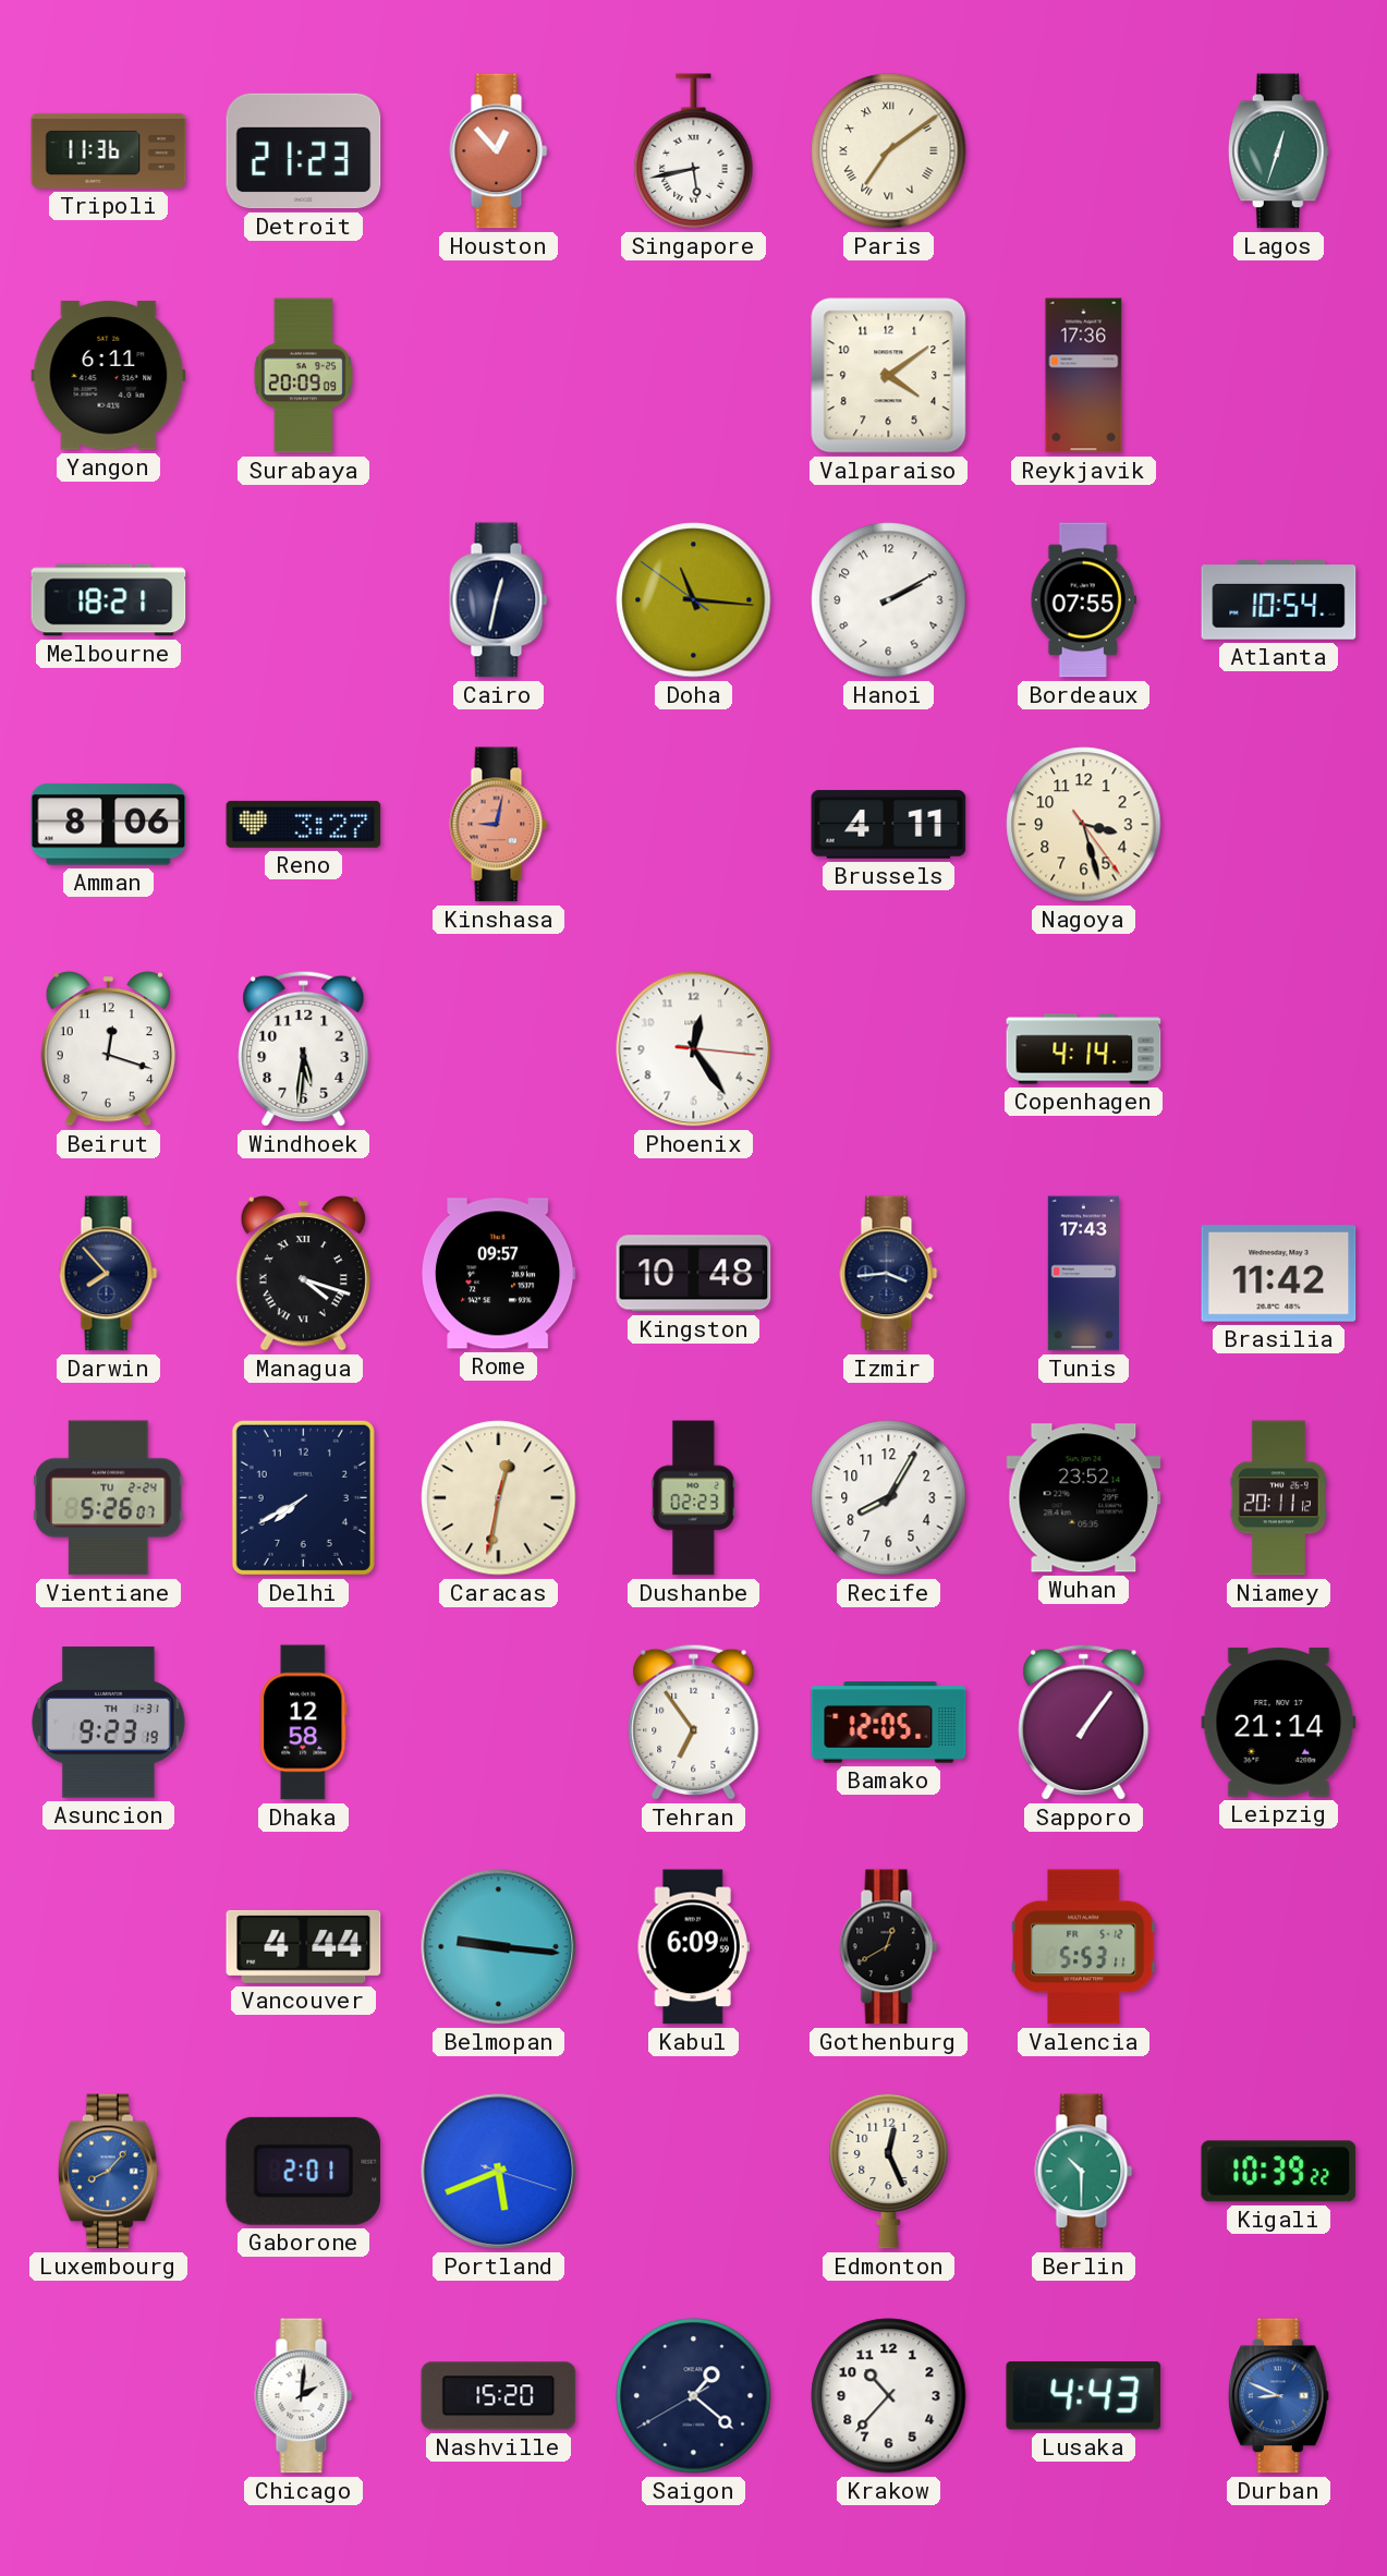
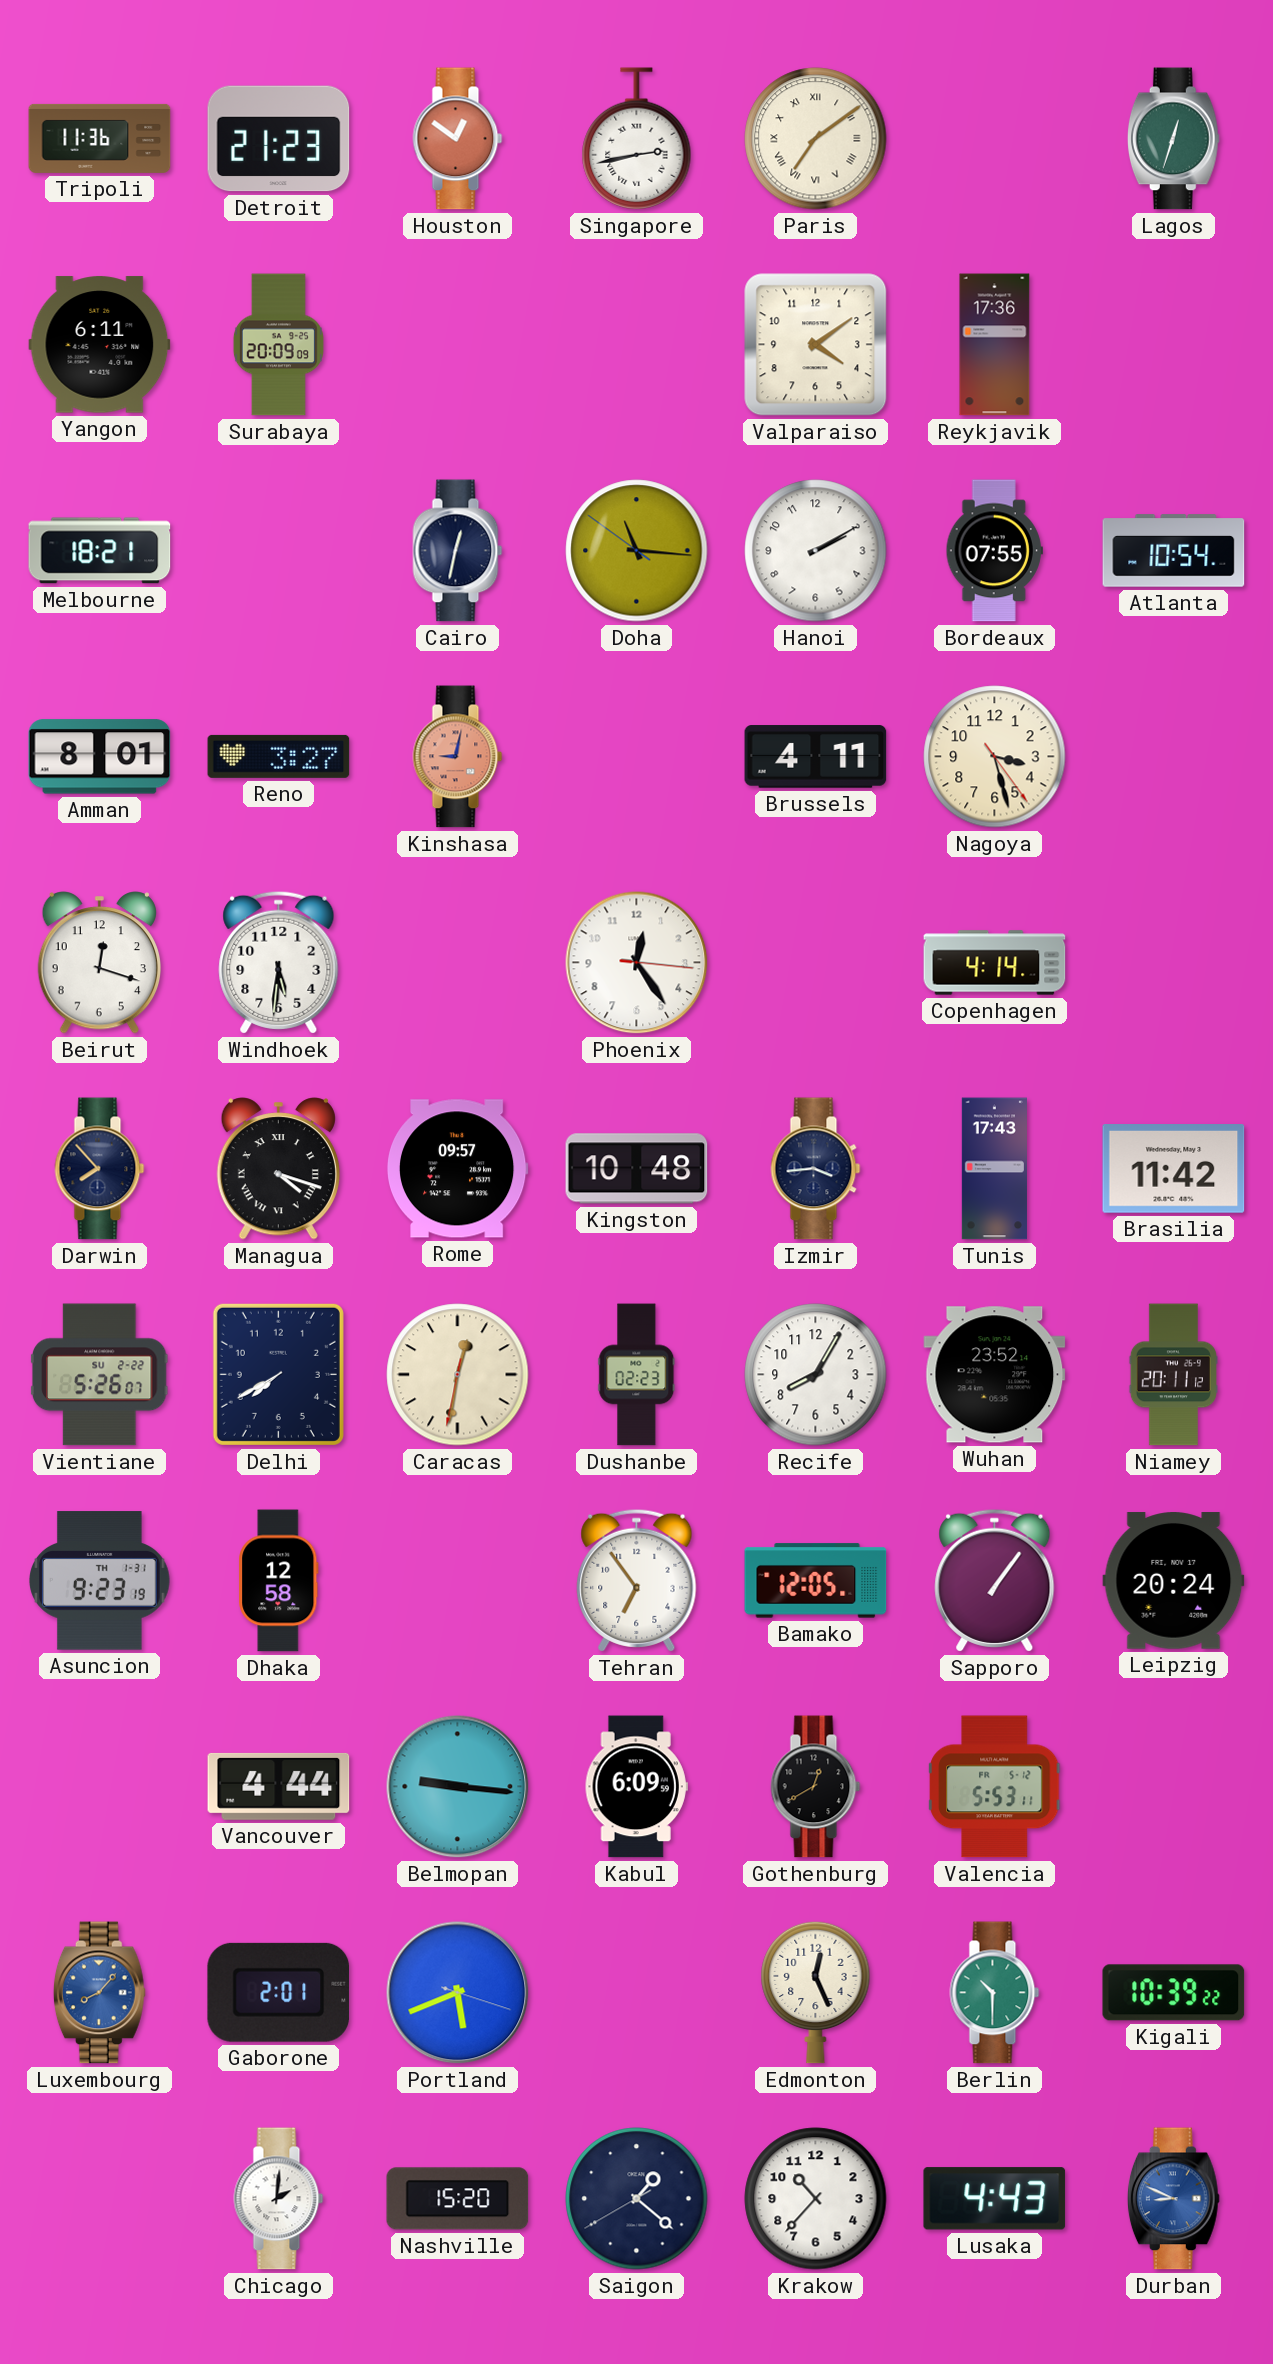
Houston: 12:53 -> 12:51
Singapore: 5:43 -> 2:43
Amman: 8:06 -> 8:01
Vientiane date: TU 2-24 -> SU 2-22
Leipzig: 21:14 -> 20:24
